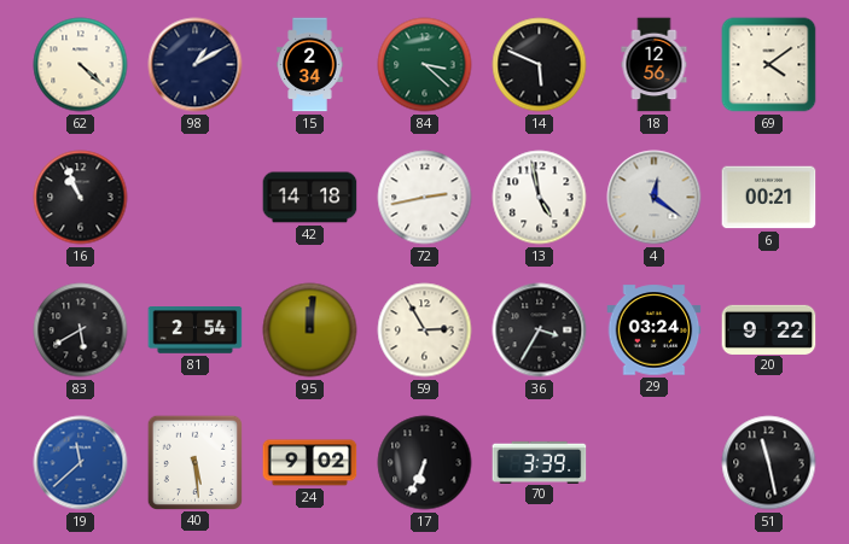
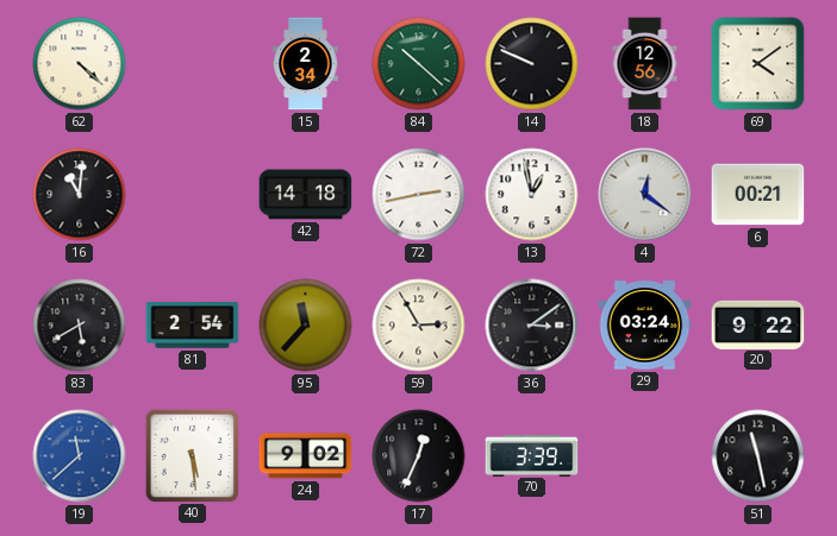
98: 1:10 -> none
84: 3:22 -> 10:22
14: 5:49 -> 9:49
16: 10:56 -> 11:01
13: 4:58 -> 12:58
95: 12:01 -> 11:37
36: 3:35 -> 3:09
17: 6:34 -> 12:34
